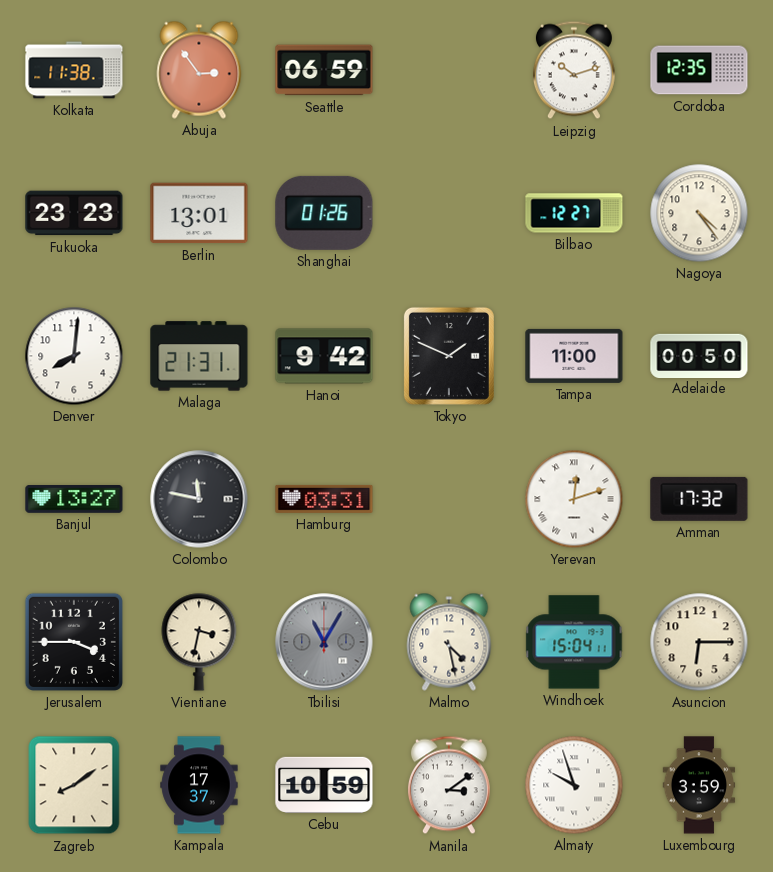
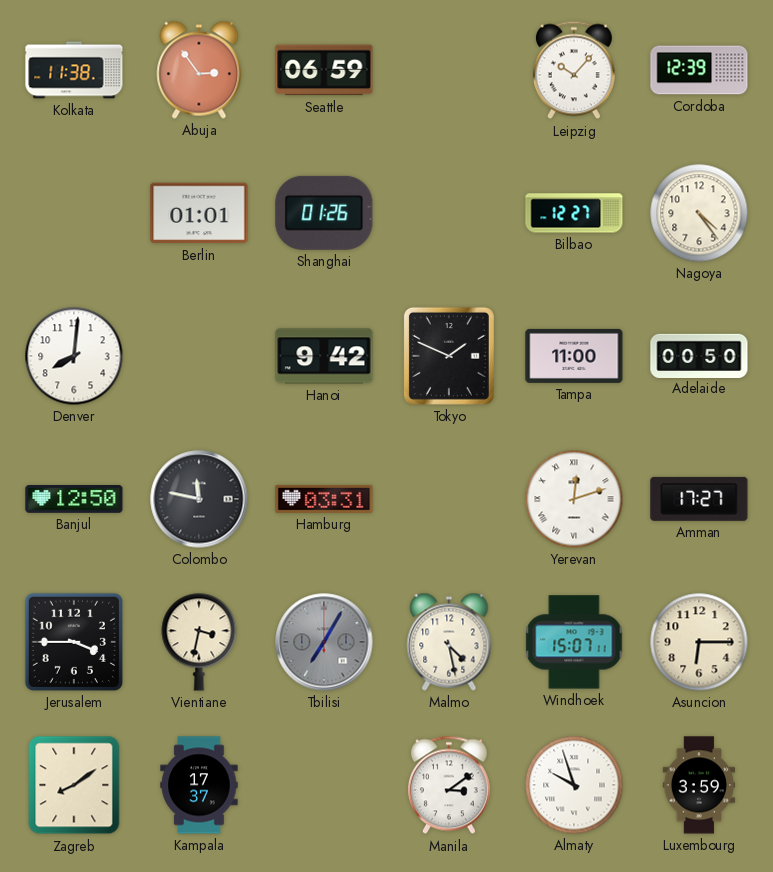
Leipzig: 10:12 -> 10:07
Cordoba: 12:35 -> 12:39
Fukuoka: 23:23 -> none
Berlin: 13:01 -> 01:01
Malaga: 21:31 -> none
Banjul: 13:27 -> 12:50
Amman: 17:32 -> 17:27
Tbilisi: 11:05 -> 7:05
Windhoek: 15:04 -> 15:07
Cebu: 10:59 -> none
